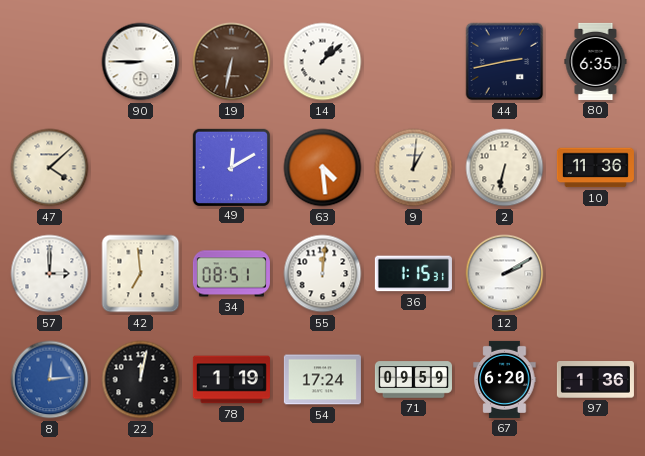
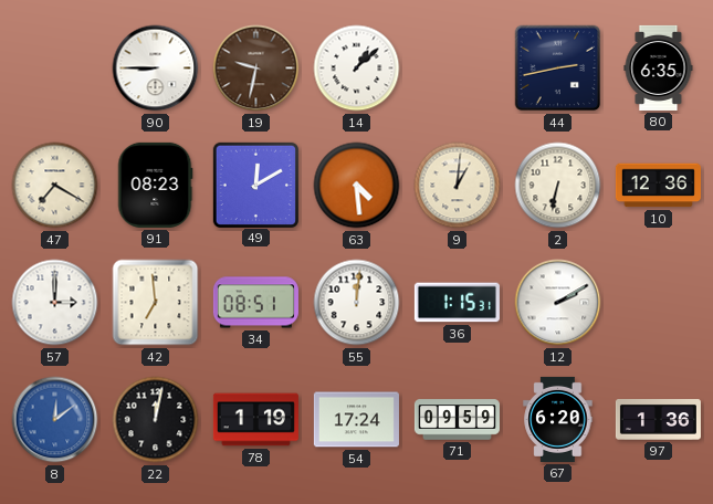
19: 6:32 -> 9:32
47: 4:08 -> 7:20
91: none -> 08:23
10: 11:36 -> 12:36
8: 12:14 -> 12:09
